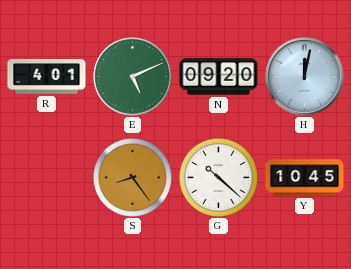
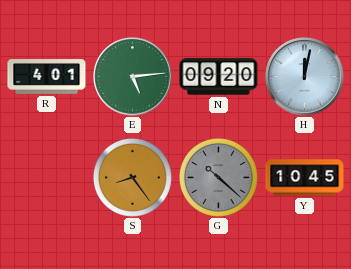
E: 5:11 -> 5:14
G dial: white -> grey
